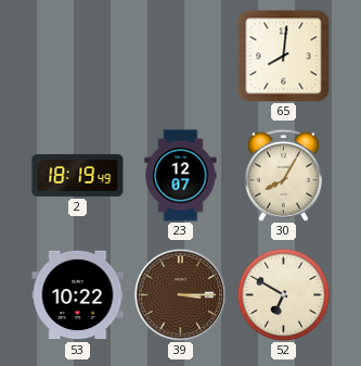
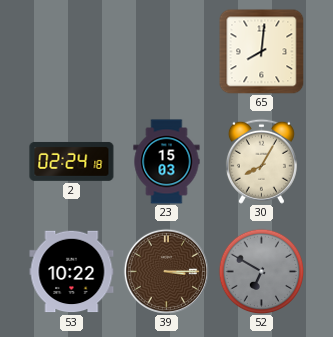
2: 18:19 -> 02:24
23: 12:07 -> 15:03
52 dial: cream -> grey
